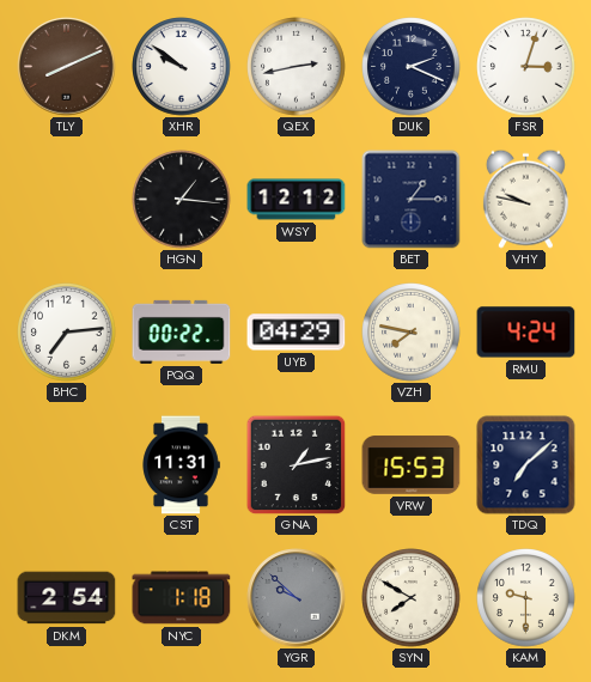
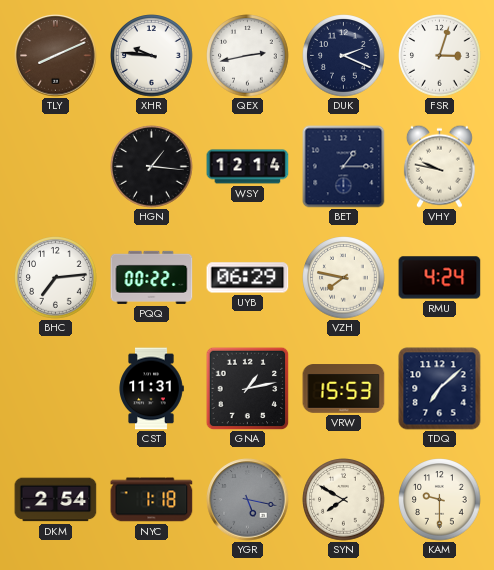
XHR: 9:51 -> 9:46
WSY: 12:12 -> 12:14
UYB: 04:29 -> 06:29
YGR: 9:52 -> 5:17
